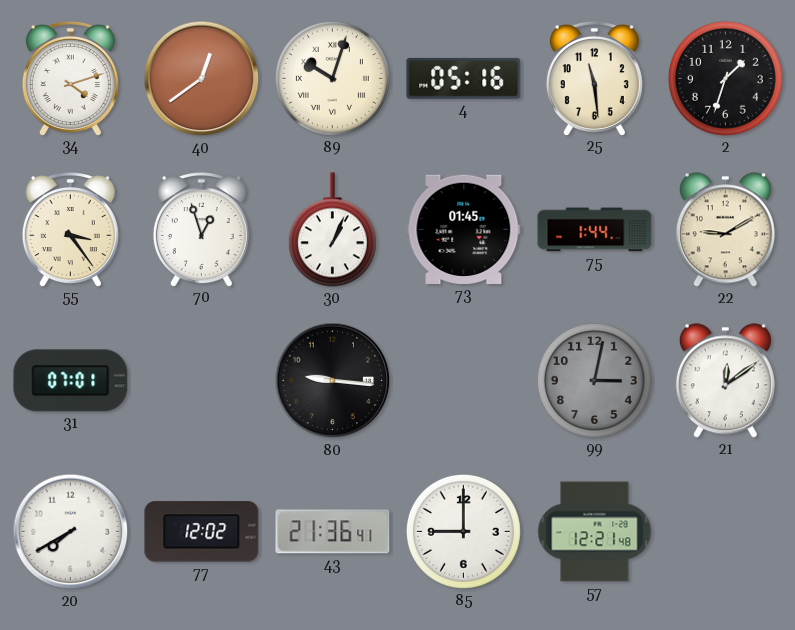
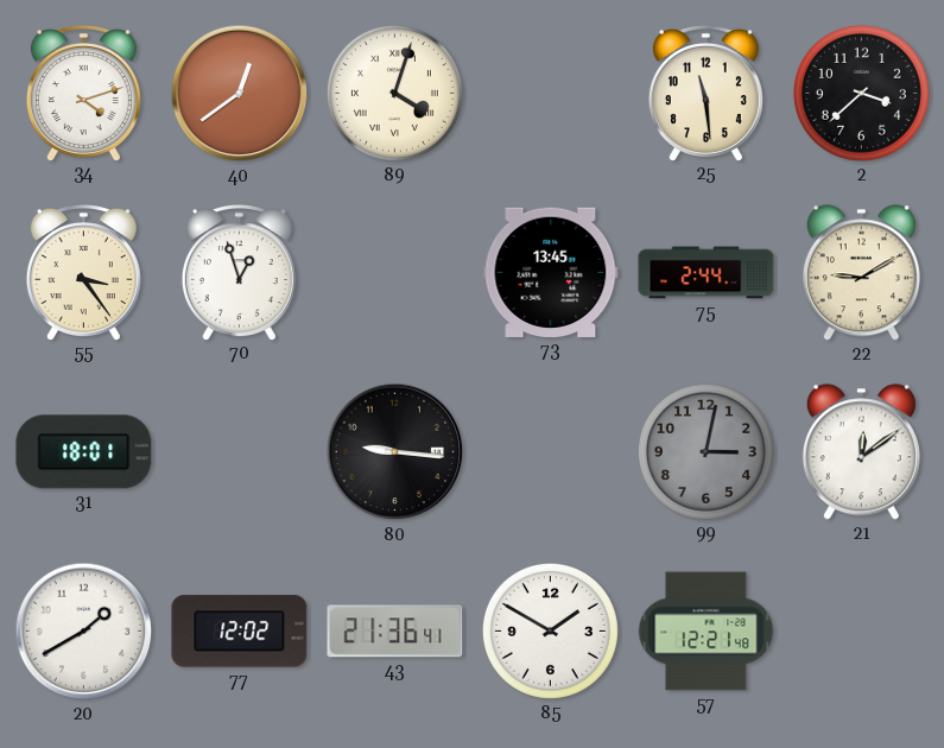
89: 10:03 -> 4:03
4: 05:16 -> none
2: 1:33 -> 3:38
30: 1:04 -> none
73: 01:45 -> 13:45
75: 1:44 -> 2:44
31: 07:01 -> 18:01
20: 7:40 -> 1:40
85: 9:00 -> 1:50
